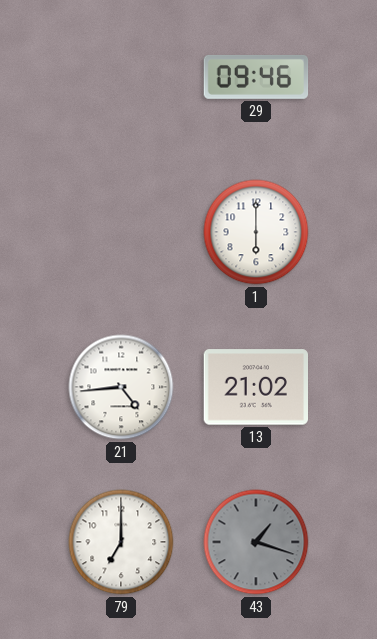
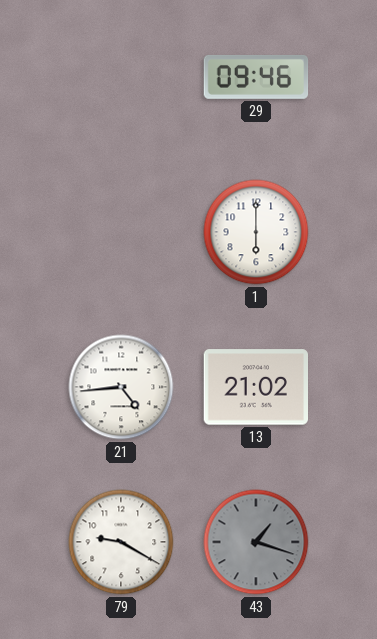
79: 7:00 -> 9:20
